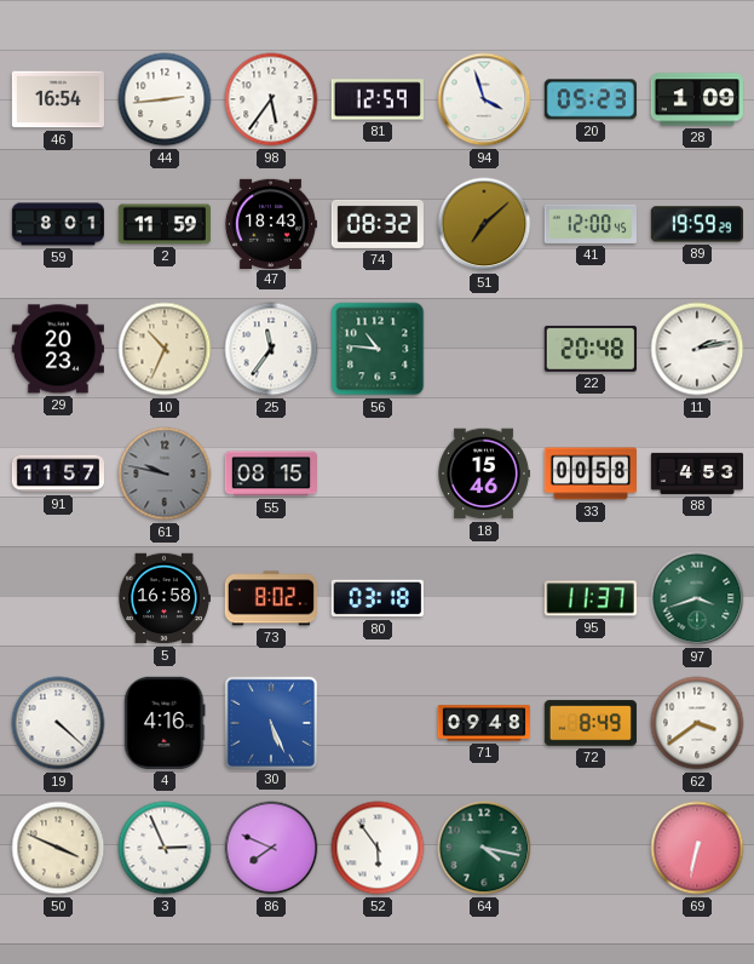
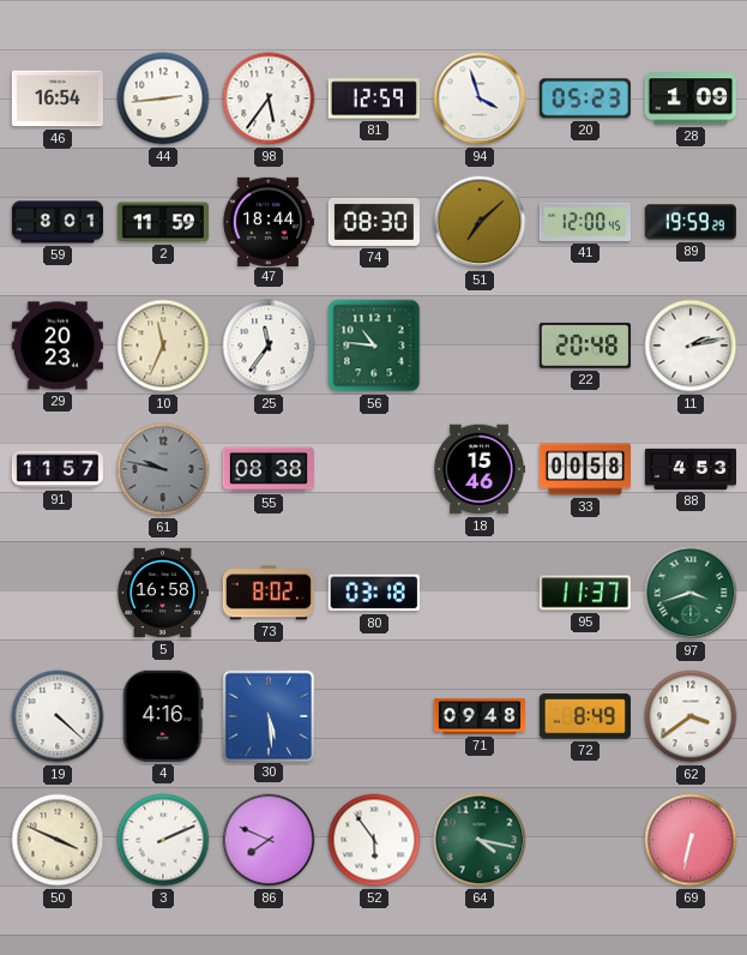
47: 18:43 -> 18:44
74: 08:32 -> 08:30
10: 10:34 -> 11:34
55: 08:15 -> 08:38
30: 5:26 -> 5:29
3: 2:56 -> 2:11
